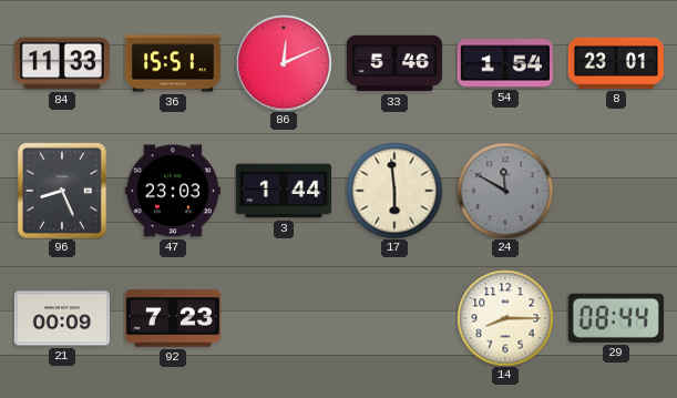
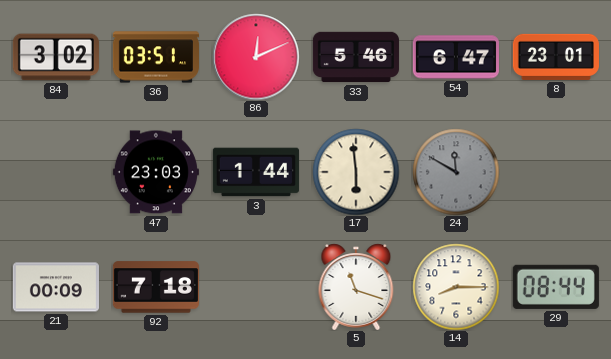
84: 11:33 -> 3:02
36: 15:51 -> 03:51
54: 1:54 -> 6:47
96: 8:26 -> none
92: 7:23 -> 7:18
5: none -> 11:18
